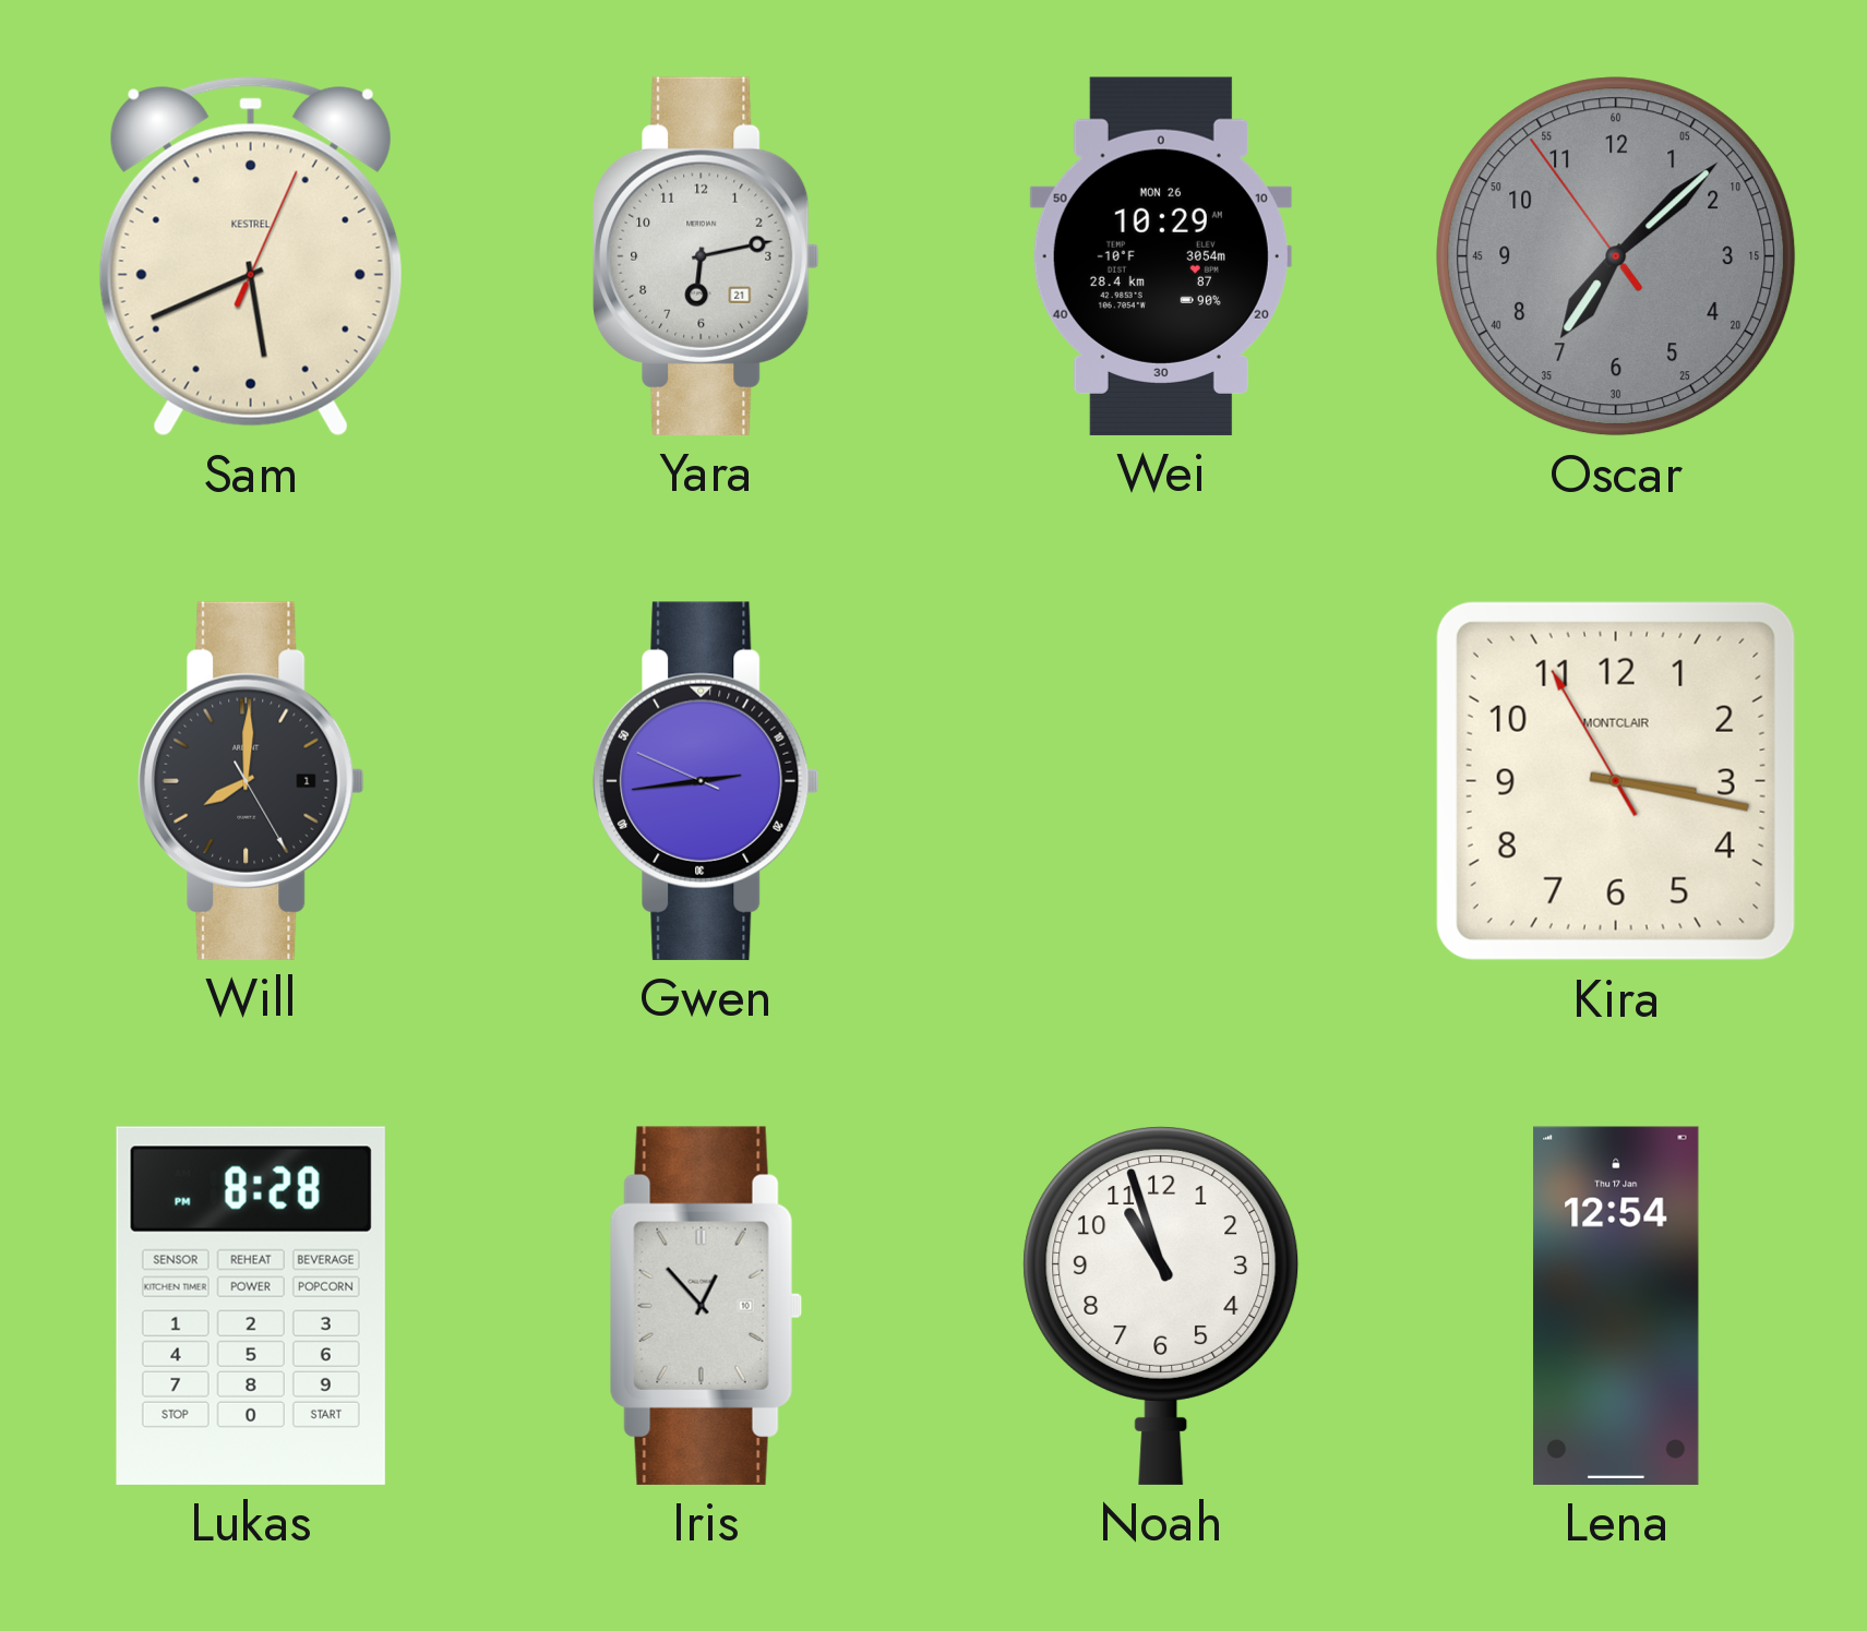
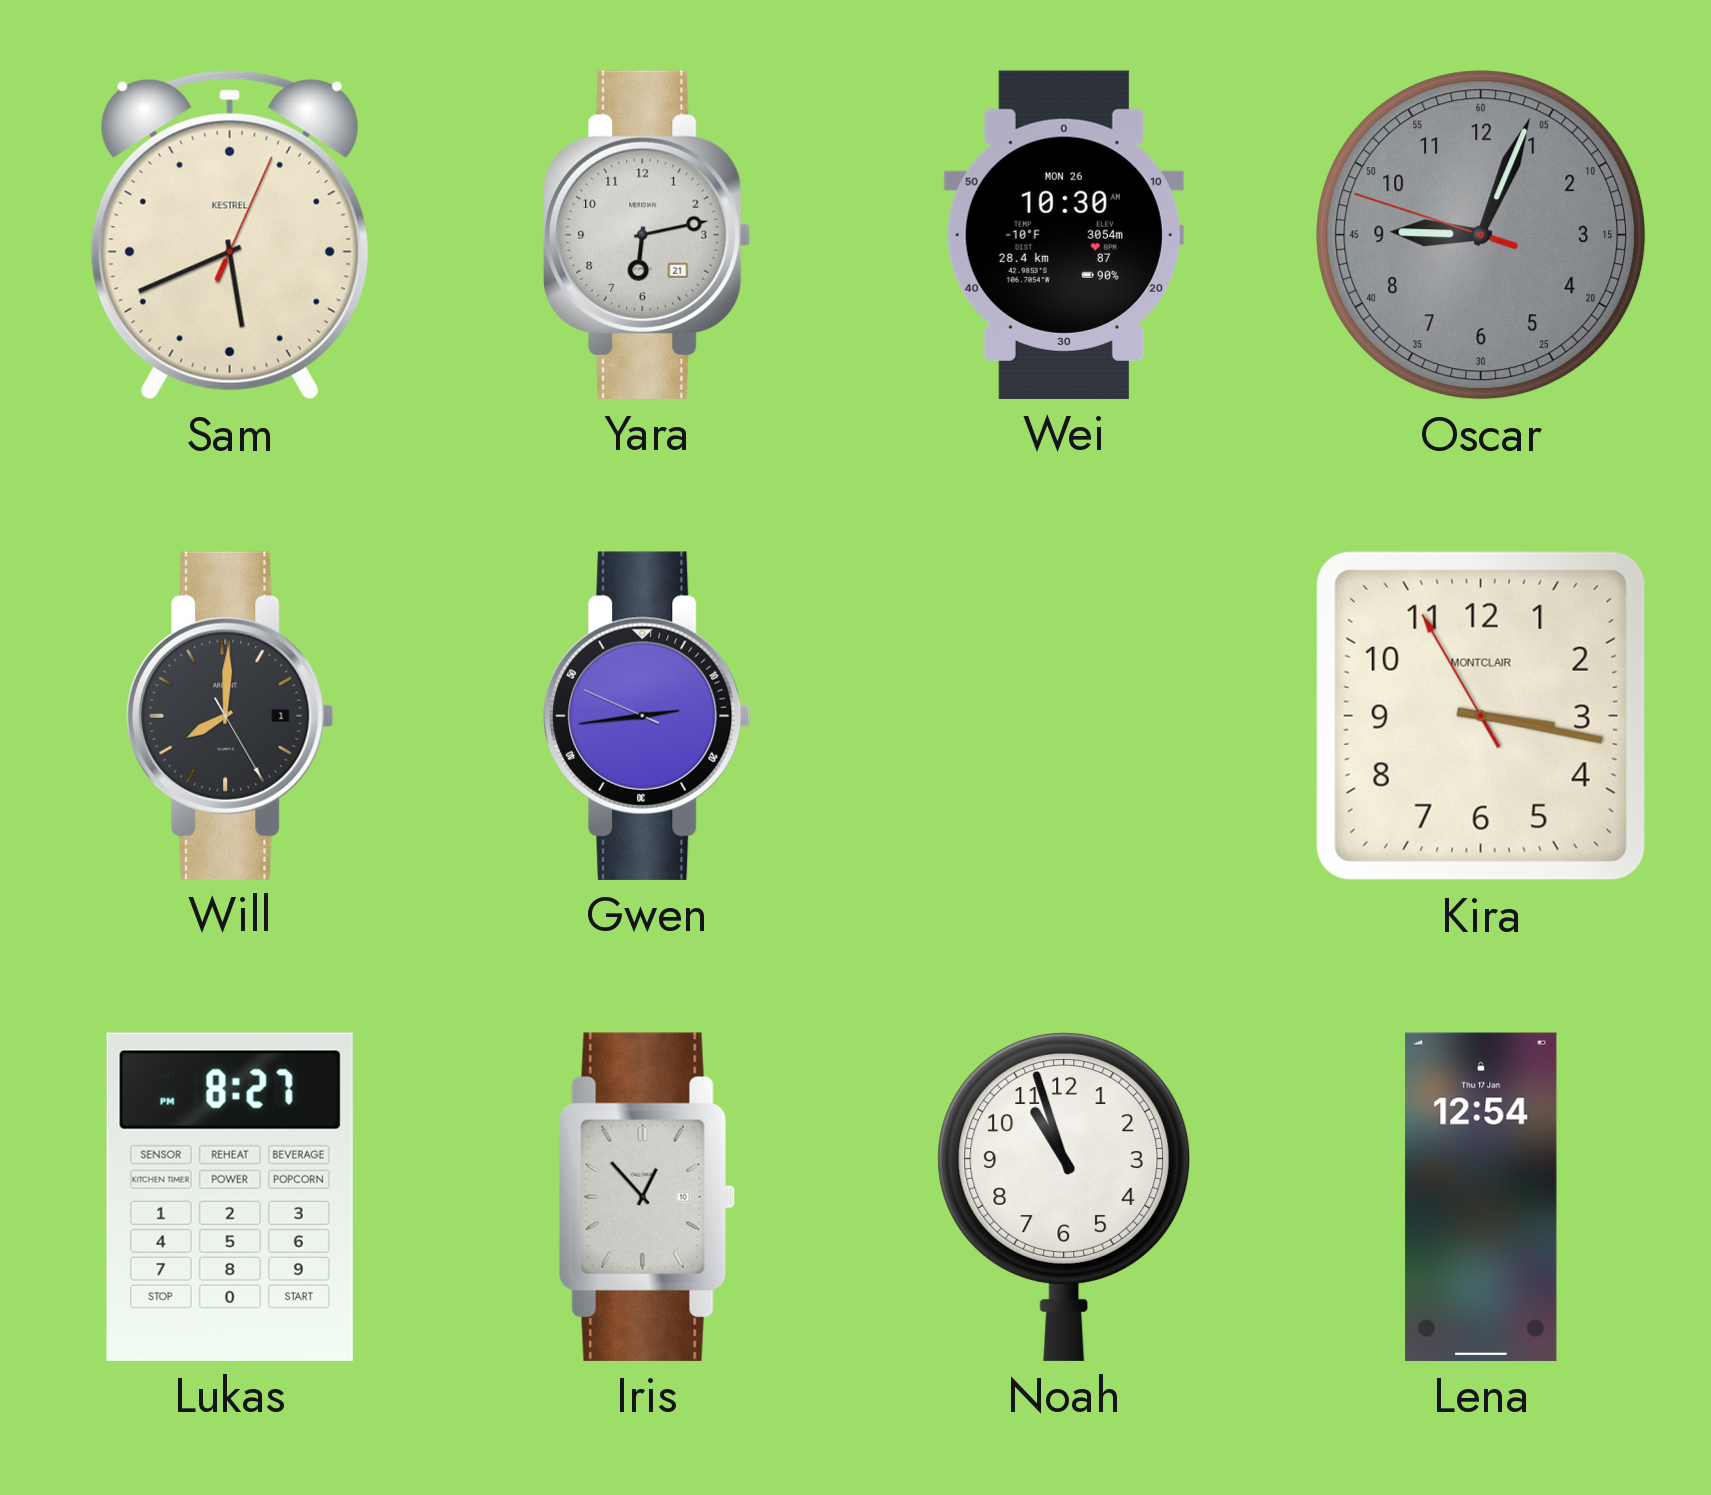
Wei: 10:29 -> 10:30
Oscar: 7:07 -> 9:03
Lukas: 8:28 -> 8:27
